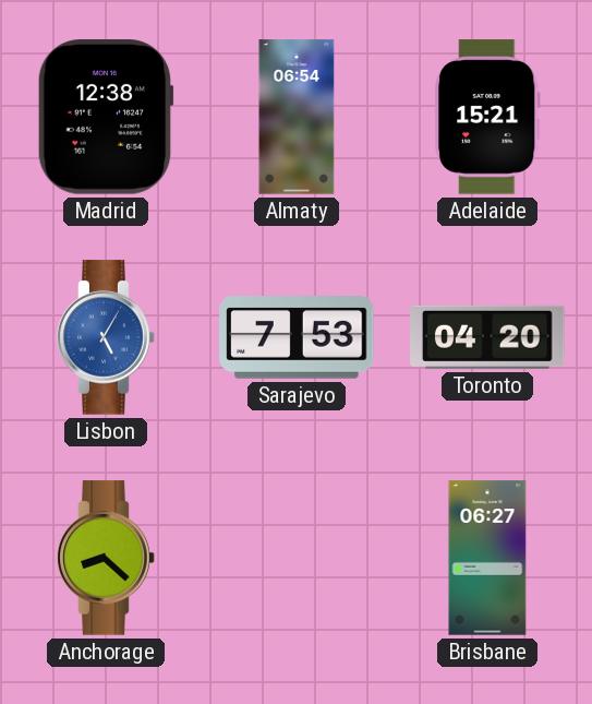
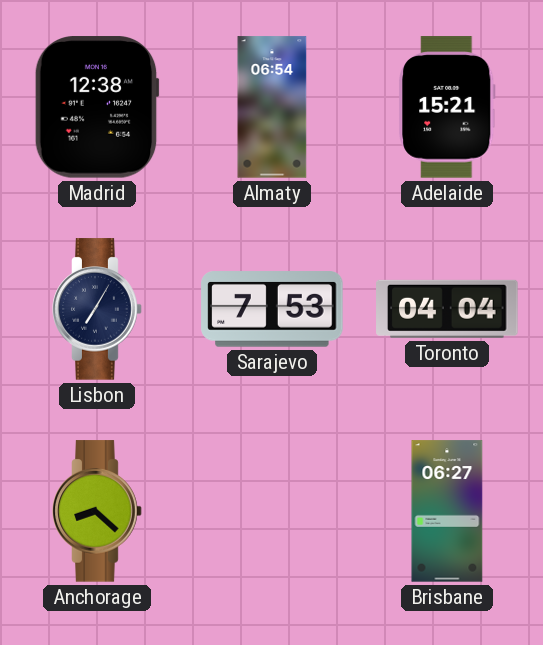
Lisbon: 5:05 -> 7:05
Lisbon dial: blue -> navy
Toronto: 04:20 -> 04:04
